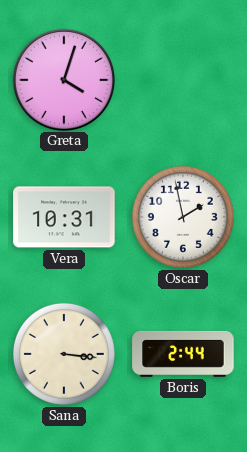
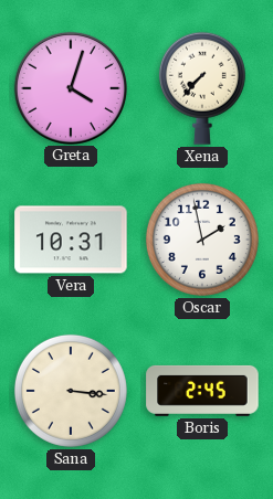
Xena: none -> 7:37
Boris: 2:44 -> 2:45
